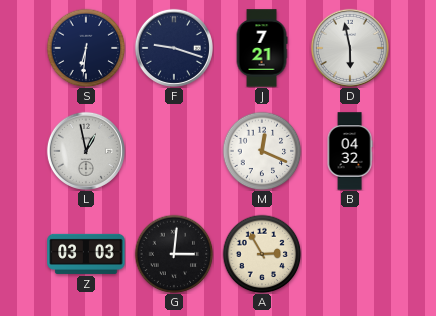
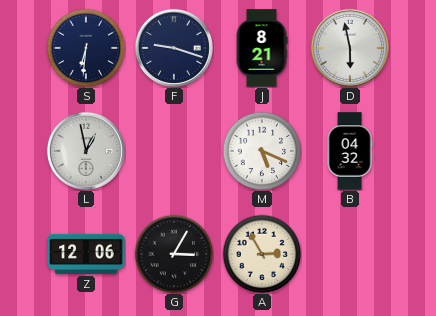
J: 7:21 -> 8:21
M: 12:19 -> 5:19
Z: 03:03 -> 12:06
G: 3:01 -> 3:05
